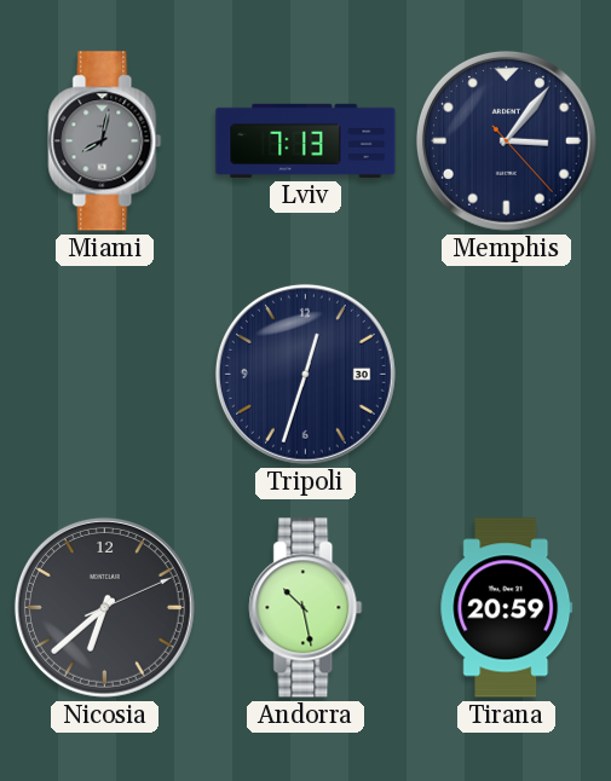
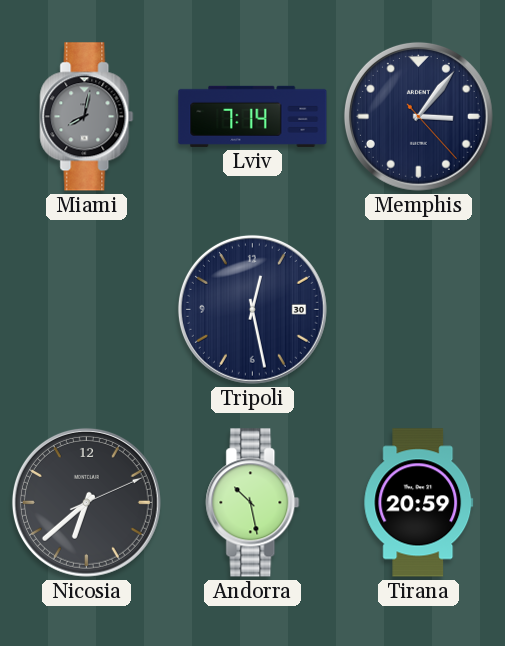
Lviv: 7:13 -> 7:14
Tripoli: 12:33 -> 12:28
